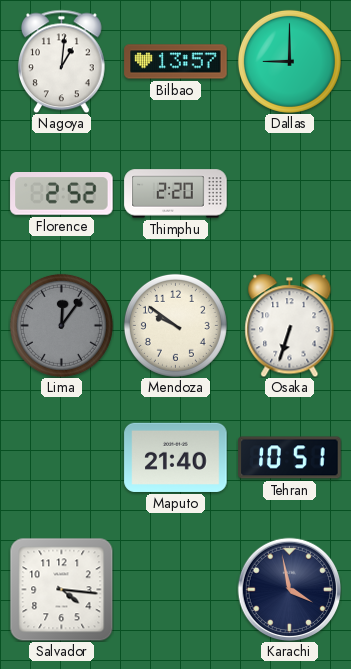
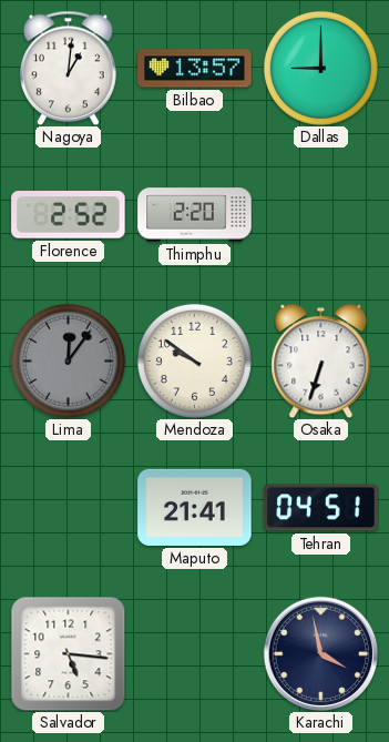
Maputo: 21:40 -> 21:41
Tehran: 10:51 -> 04:51
Salvador: 4:16 -> 5:16
